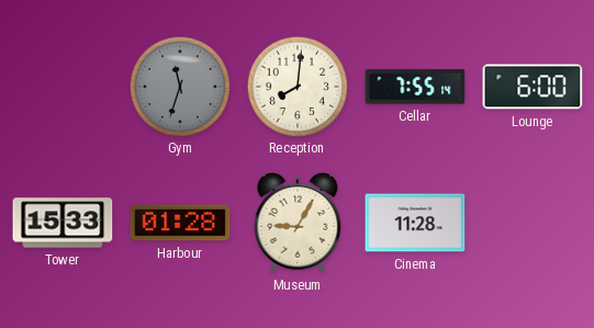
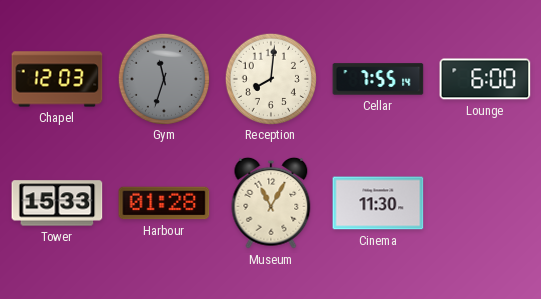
Chapel: none -> 12:03
Museum: 9:05 -> 11:05
Cinema: 11:28 -> 11:30
